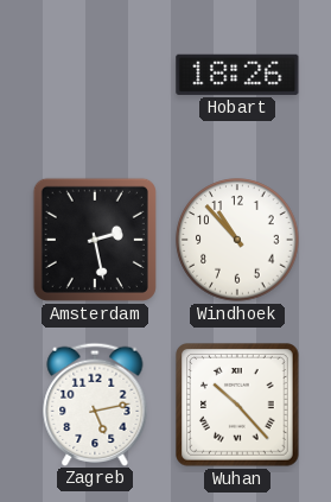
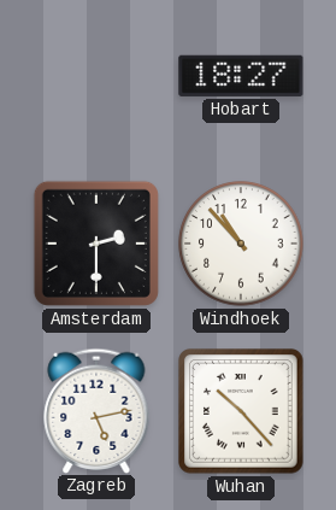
Hobart: 18:26 -> 18:27
Amsterdam: 2:28 -> 2:30
